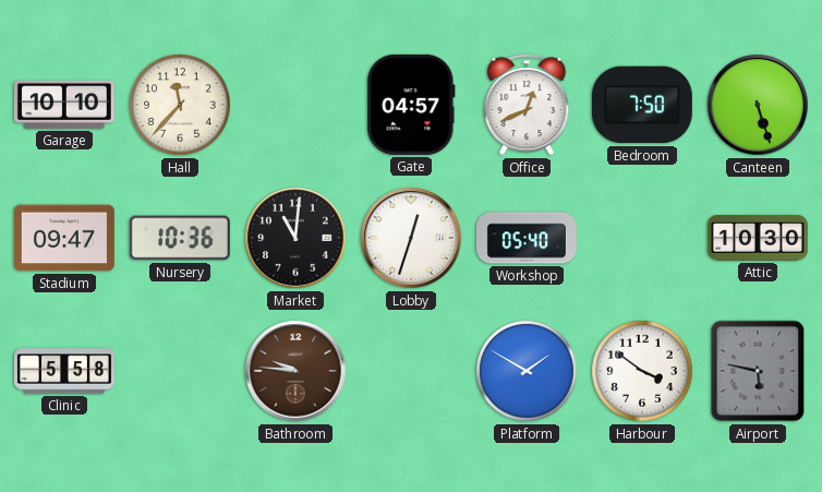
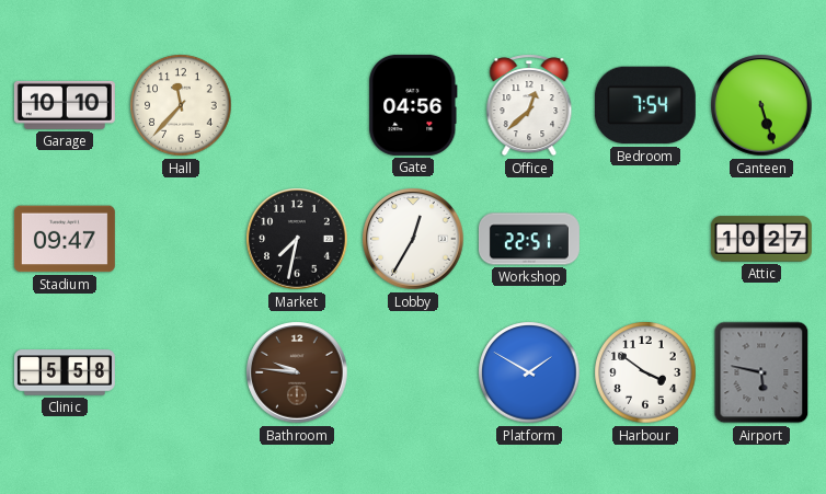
Gate: 04:57 -> 04:56
Office: 12:41 -> 12:38
Bedroom: 7:50 -> 7:54
Nursery: 10:36 -> none
Market: 11:01 -> 7:32
Lobby: 12:33 -> 12:35
Workshop: 05:40 -> 22:51
Attic: 10:30 -> 10:27
